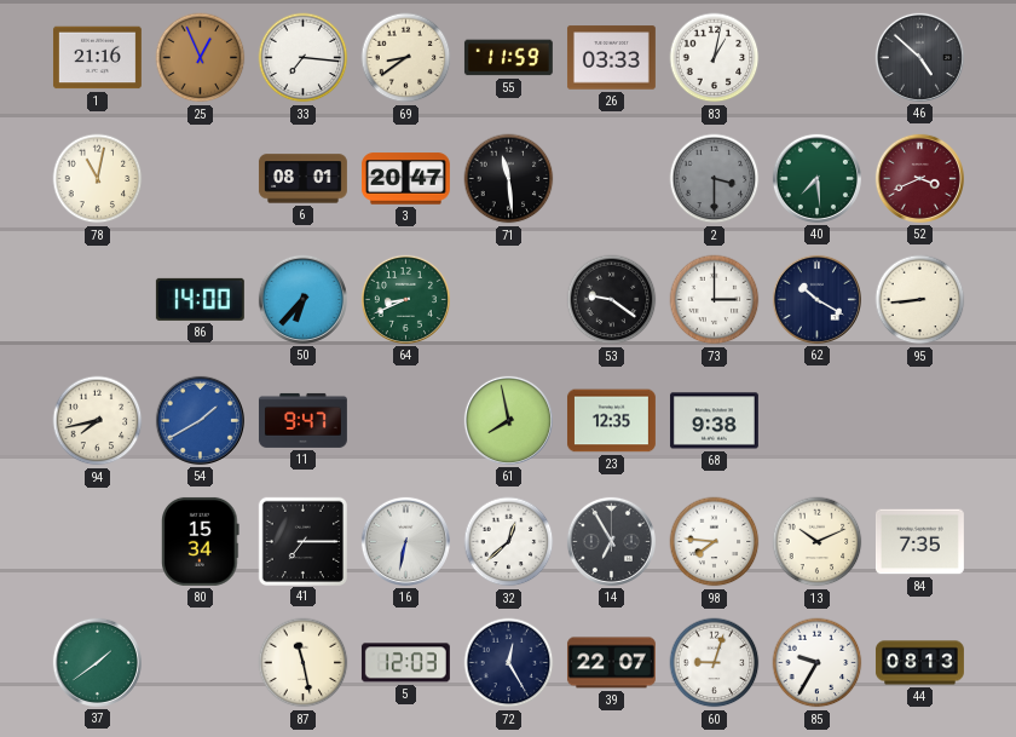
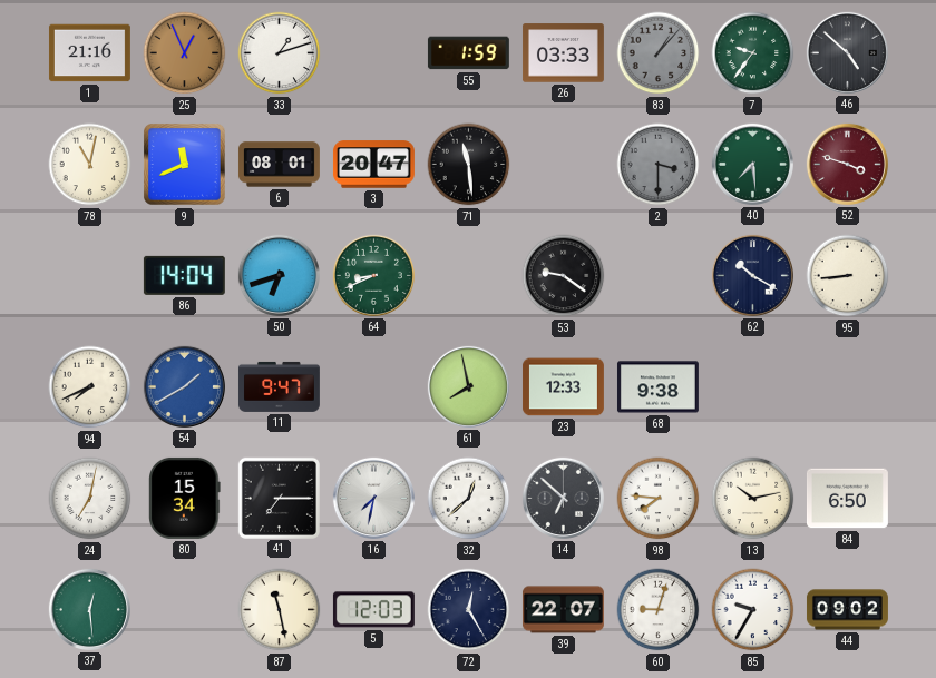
33: 7:16 -> 1:12
69: 8:39 -> none
55: 11:59 -> 1:59
83: 1:02 -> 1:07
83 dial: white -> grey
7: none -> 9:36
9: none -> 11:41
52: 3:41 -> 3:48
86: 14:00 -> 14:04
50: 6:37 -> 6:42
73: 3:00 -> none
94: 7:43 -> 7:41
23: 12:35 -> 12:33
24: none -> 7:02
16: 6:32 -> 7:32
14: 6:55 -> 6:52
13: 10:11 -> 10:13
84: 7:35 -> 6:50
37: 1:39 -> 12:29
44: 08:13 -> 09:02
